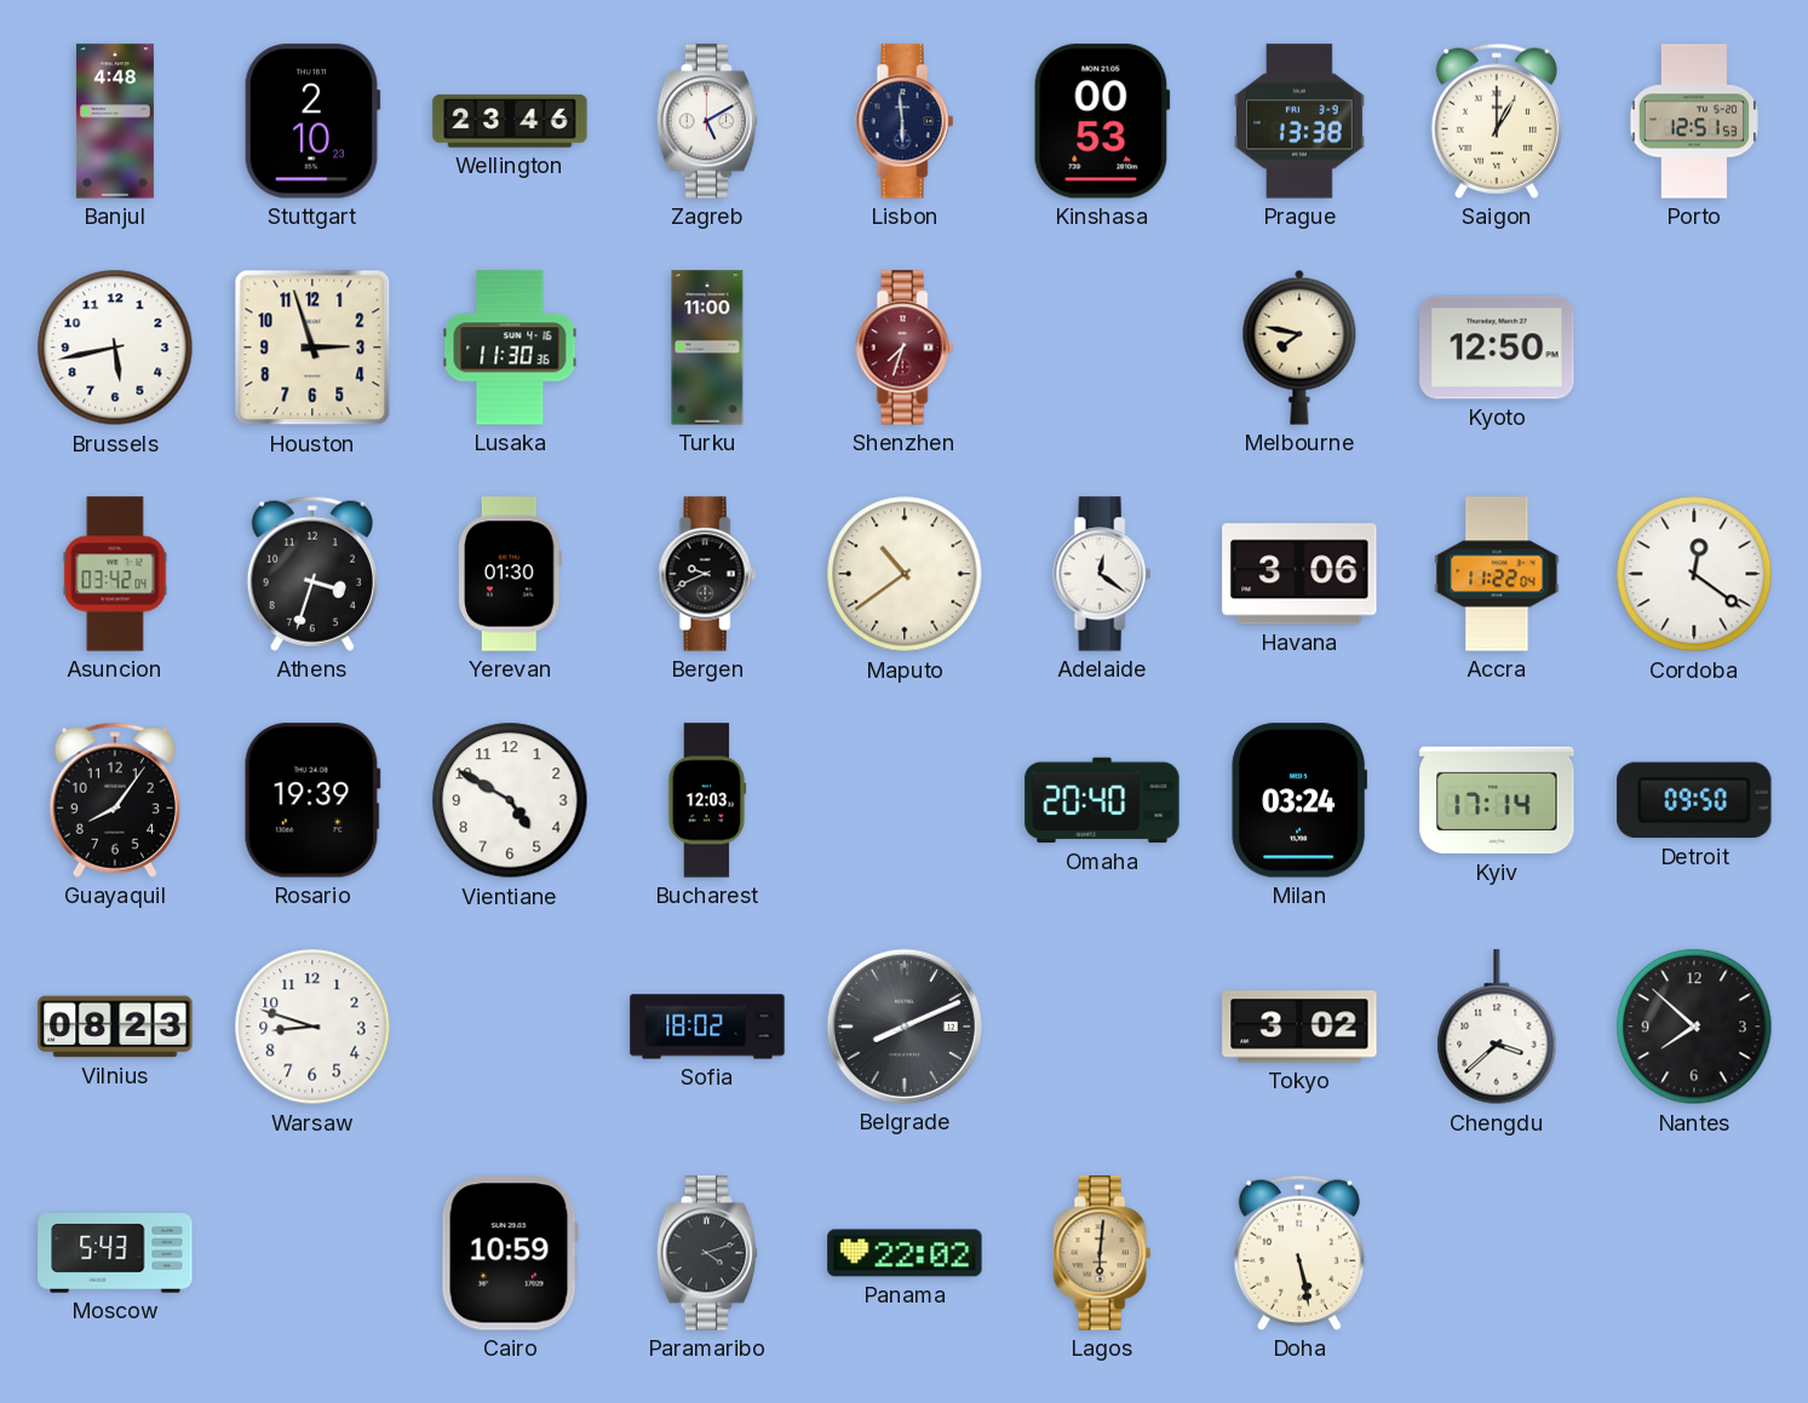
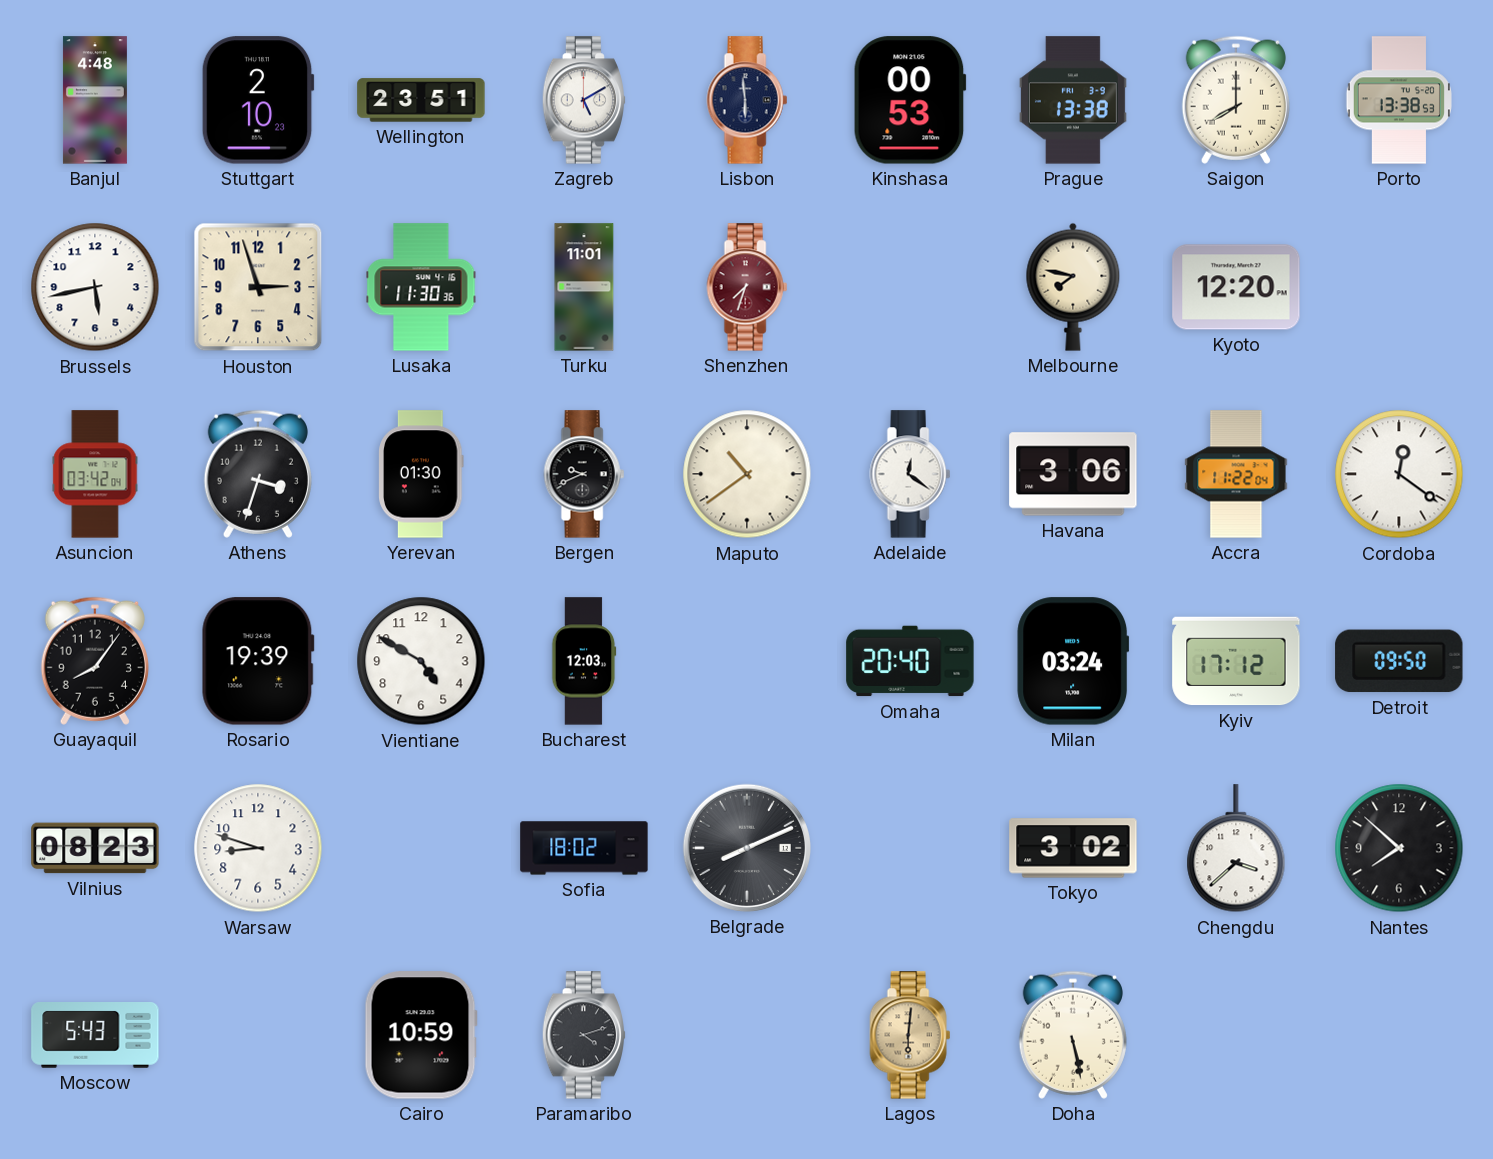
Wellington: 23:46 -> 23:51
Saigon: 1:00 -> 8:00
Porto: 12:51 -> 13:38
Turku: 11:00 -> 11:01
Kyoto: 12:50 -> 12:20
Kyiv: 17:14 -> 17:12
Panama: 22:02 -> none
